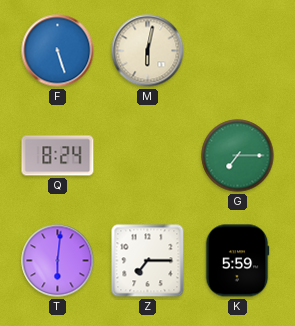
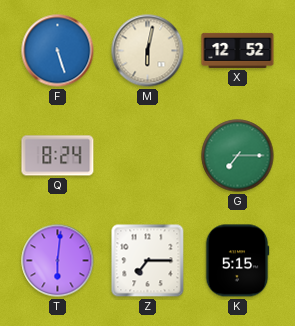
X: none -> 12:52
K: 5:59 -> 5:15
